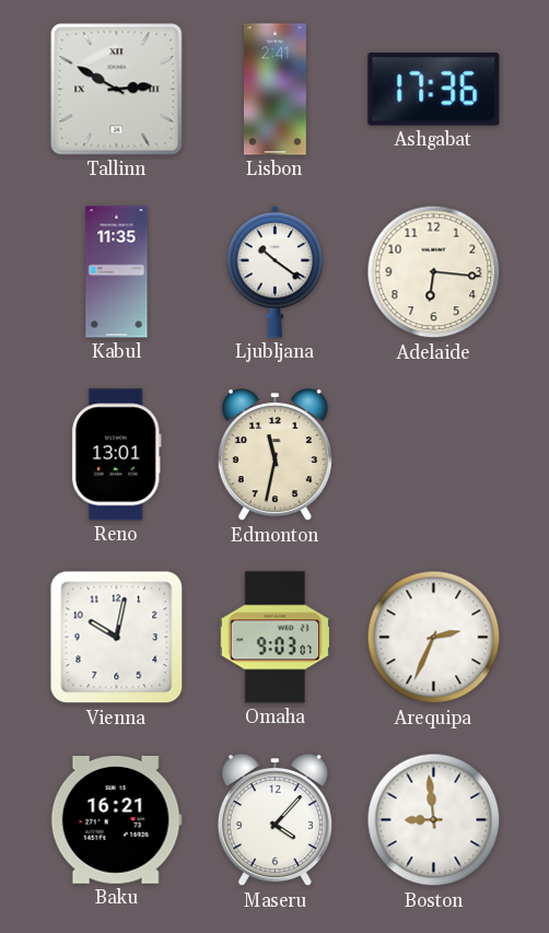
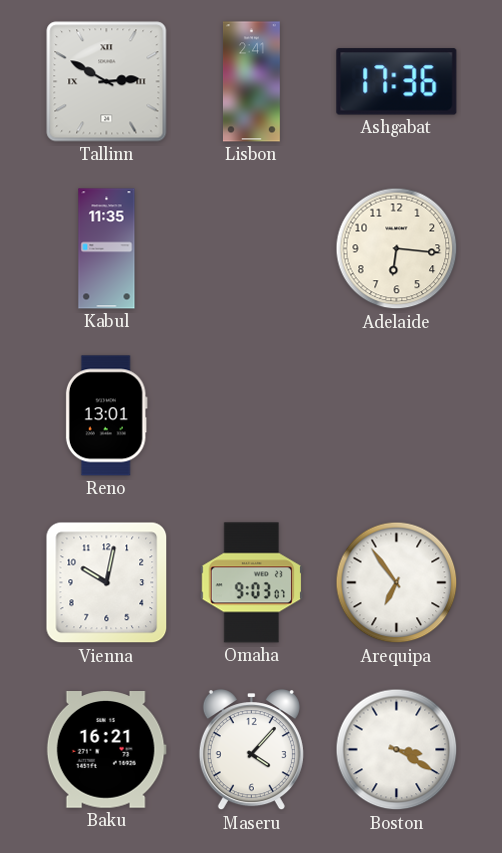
Ljubljana: 10:21 -> none
Edmonton: 11:32 -> none
Arequipa: 2:34 -> 6:54
Boston: 8:59 -> 3:20
